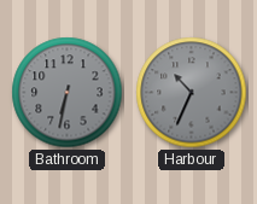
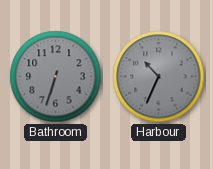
Bathroom: 6:32 -> 6:33
